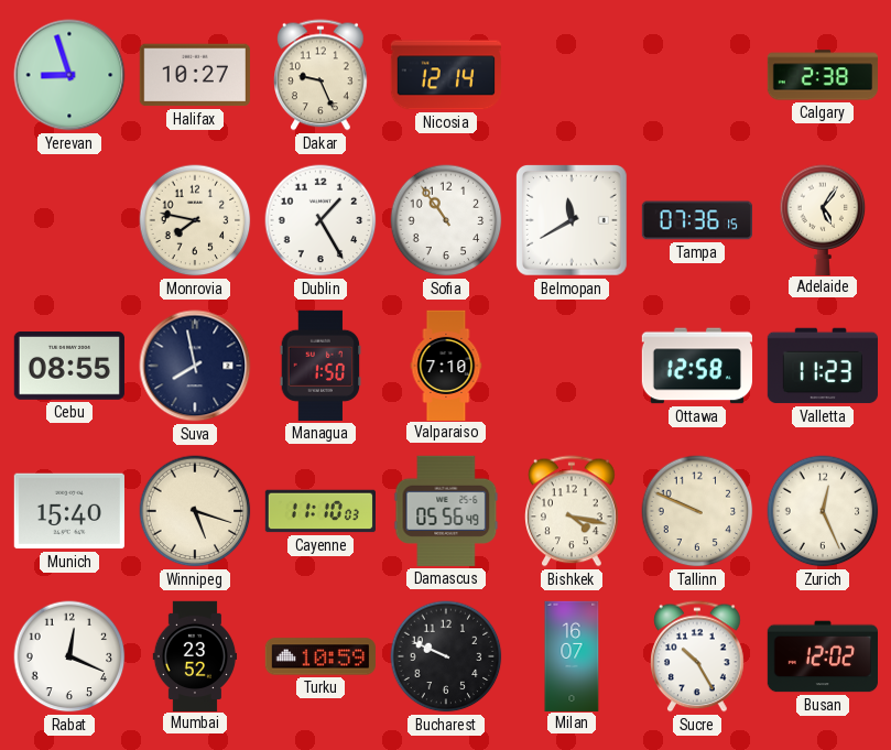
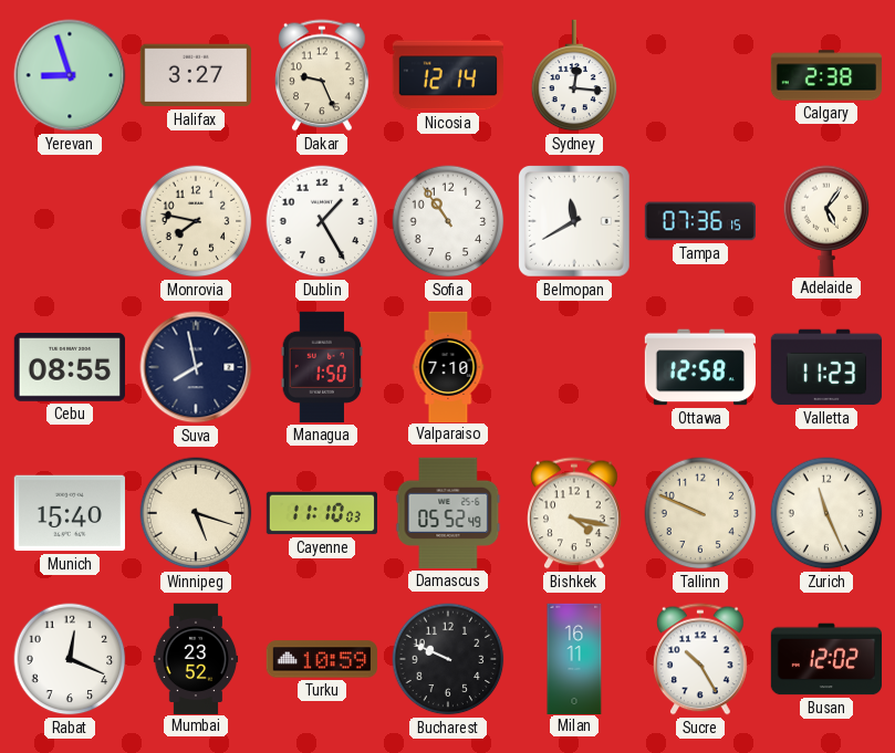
Halifax: 10:27 -> 3:27
Sydney: none -> 12:16
Damascus: 05:56 -> 05:52
Zurich: 12:26 -> 11:26
Milan: 16:07 -> 16:11
